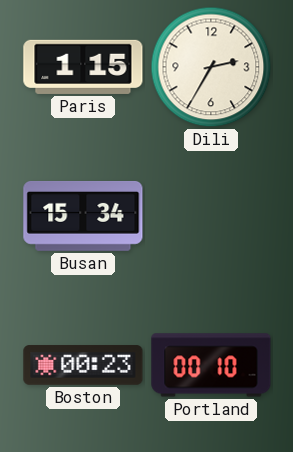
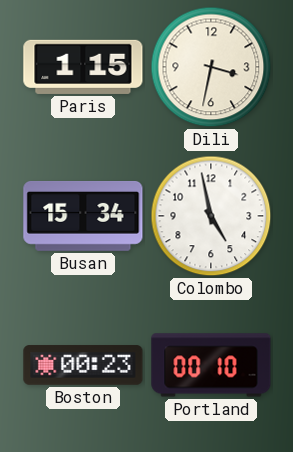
Dili: 2:35 -> 3:32
Colombo: none -> 4:58
